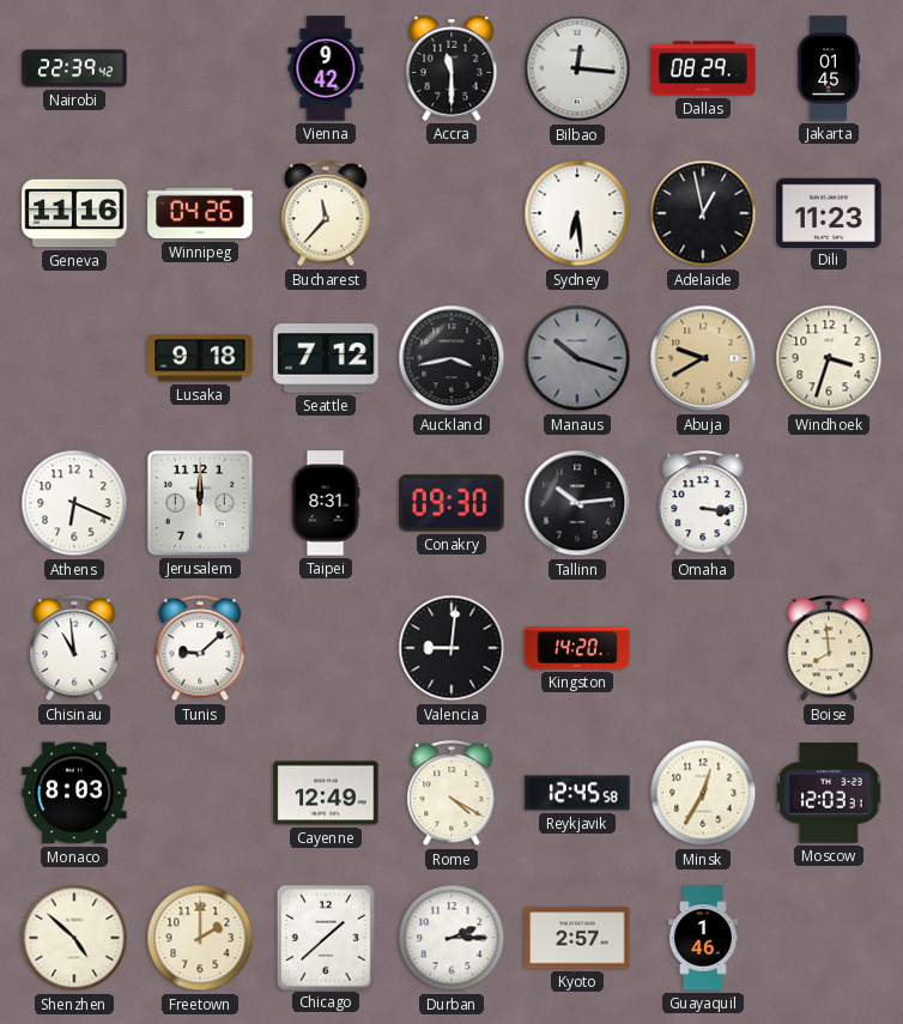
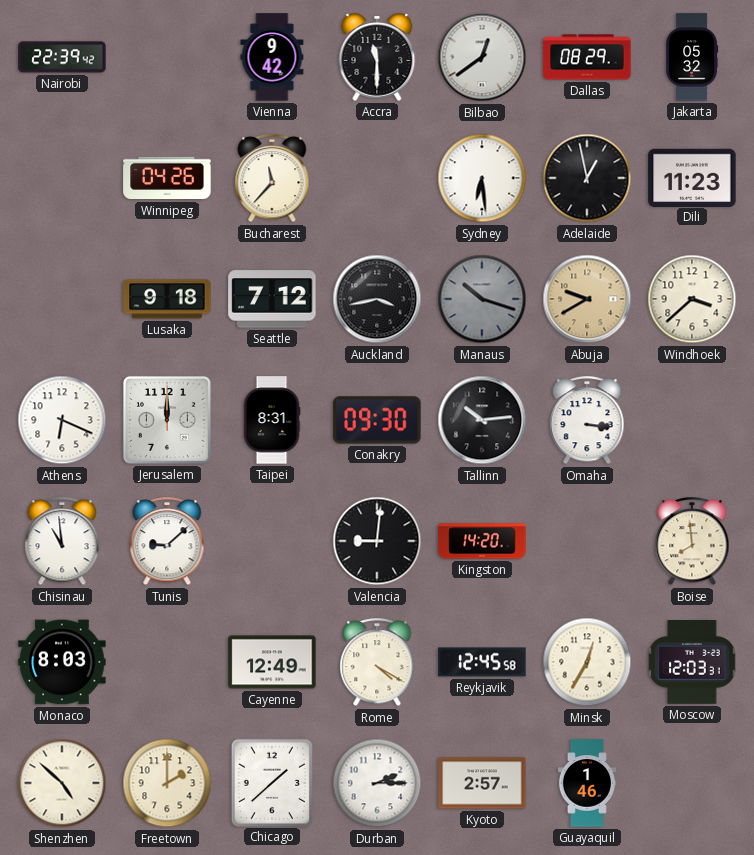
Bilbao: 12:16 -> 12:39
Jakarta: 01:45 -> 05:32
Geneva: 11:16 -> none
Windhoek: 3:33 -> 3:38
